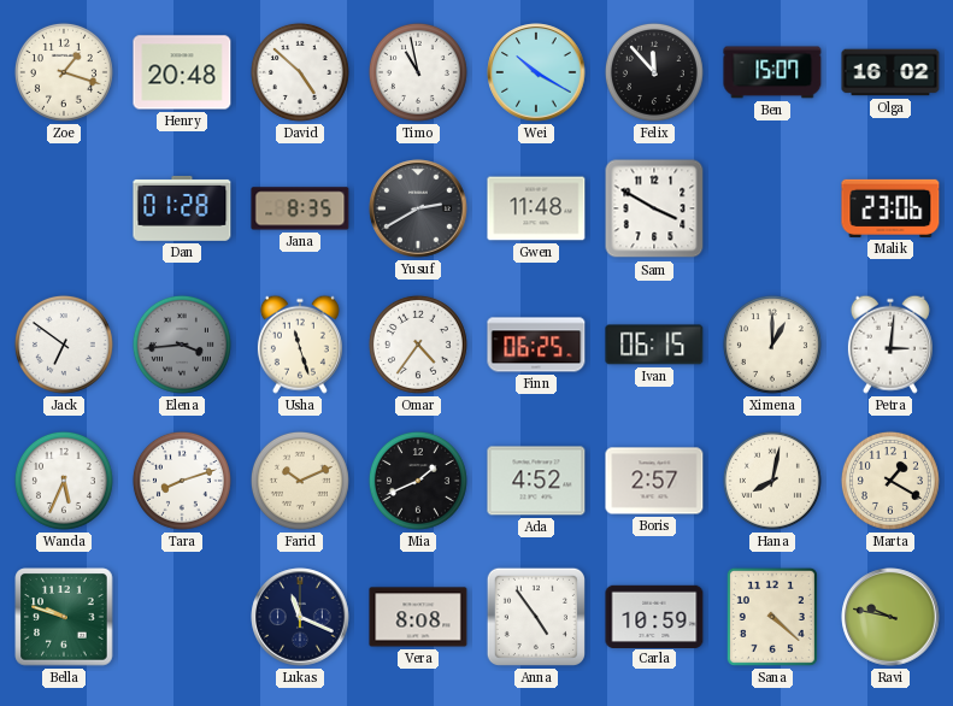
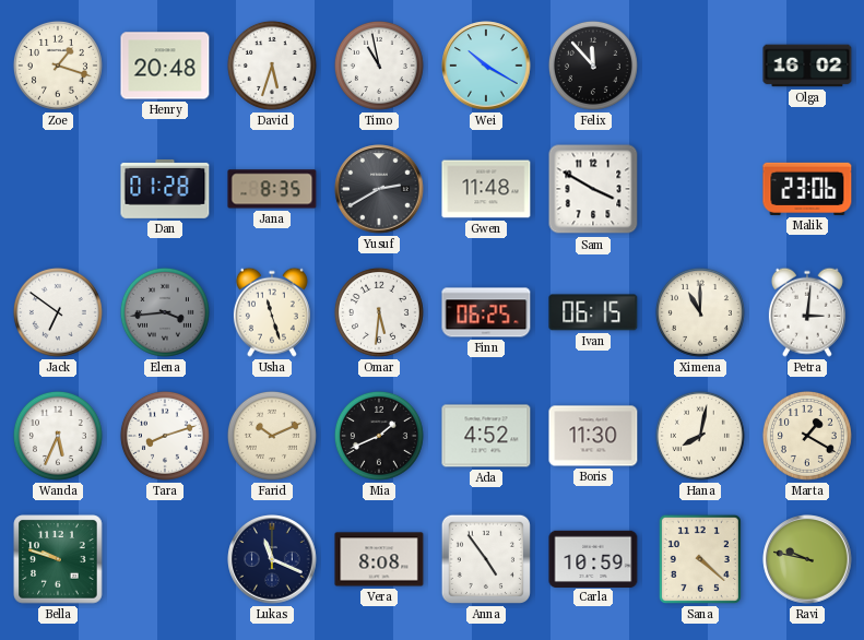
David: 4:52 -> 5:33
Ben: 15:07 -> none
Omar: 4:36 -> 5:31
Ximena: 1:00 -> 11:00
Boris: 2:57 -> 11:30
